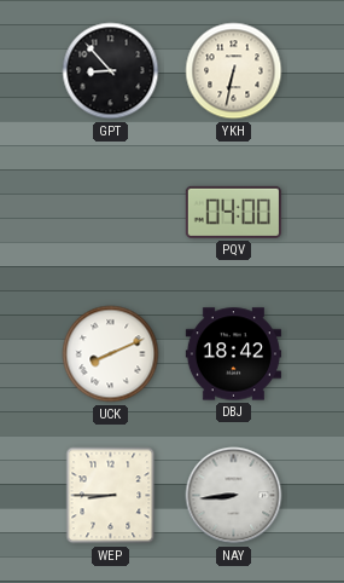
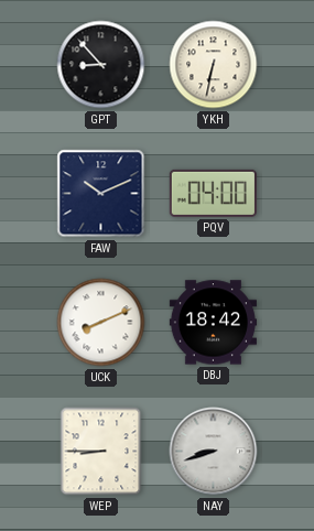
FAW: none -> 10:11
NAY: 8:44 -> 8:42
